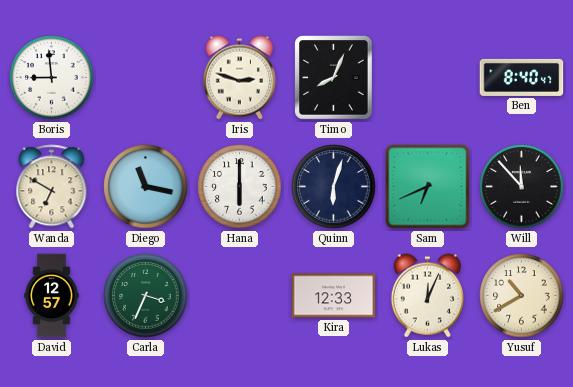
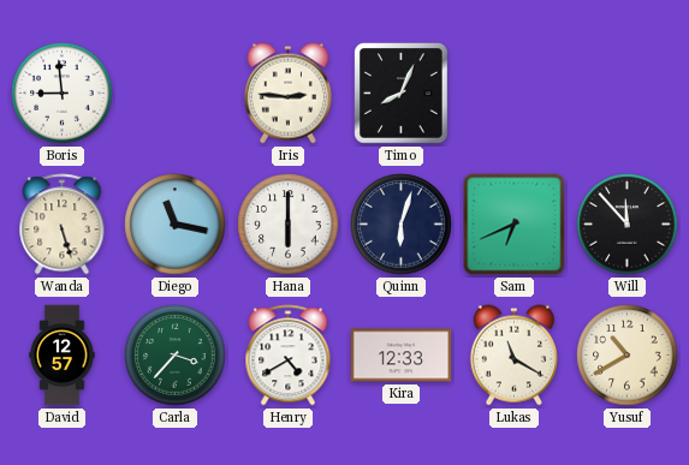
Iris: 2:48 -> 2:46
Ben: 8:40 -> none
Wanda: 6:50 -> 5:27
Carla: 3:34 -> 3:37
Henry: none -> 4:40
Lukas: 12:04 -> 11:20
